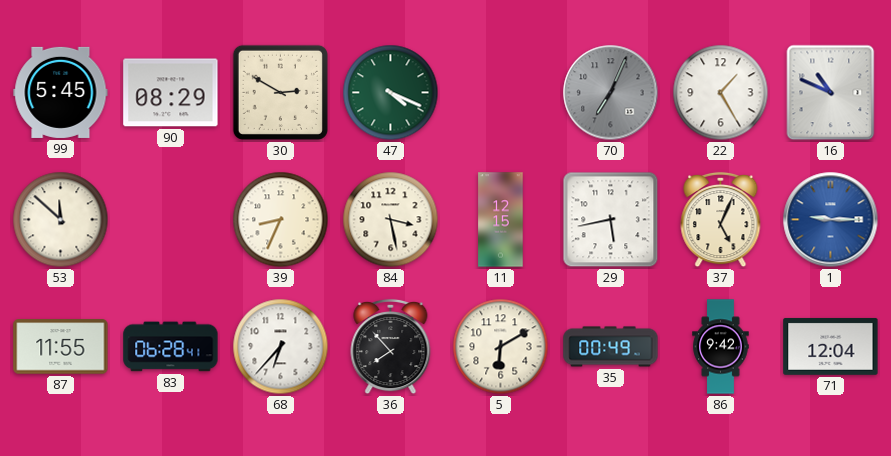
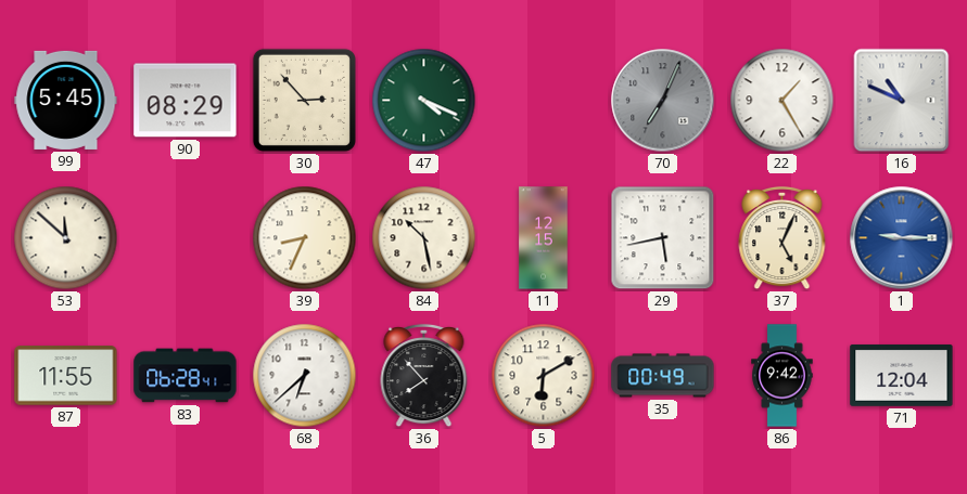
30: 2:50 -> 2:53
84: 3:28 -> 10:28
68: 6:37 -> 6:38
